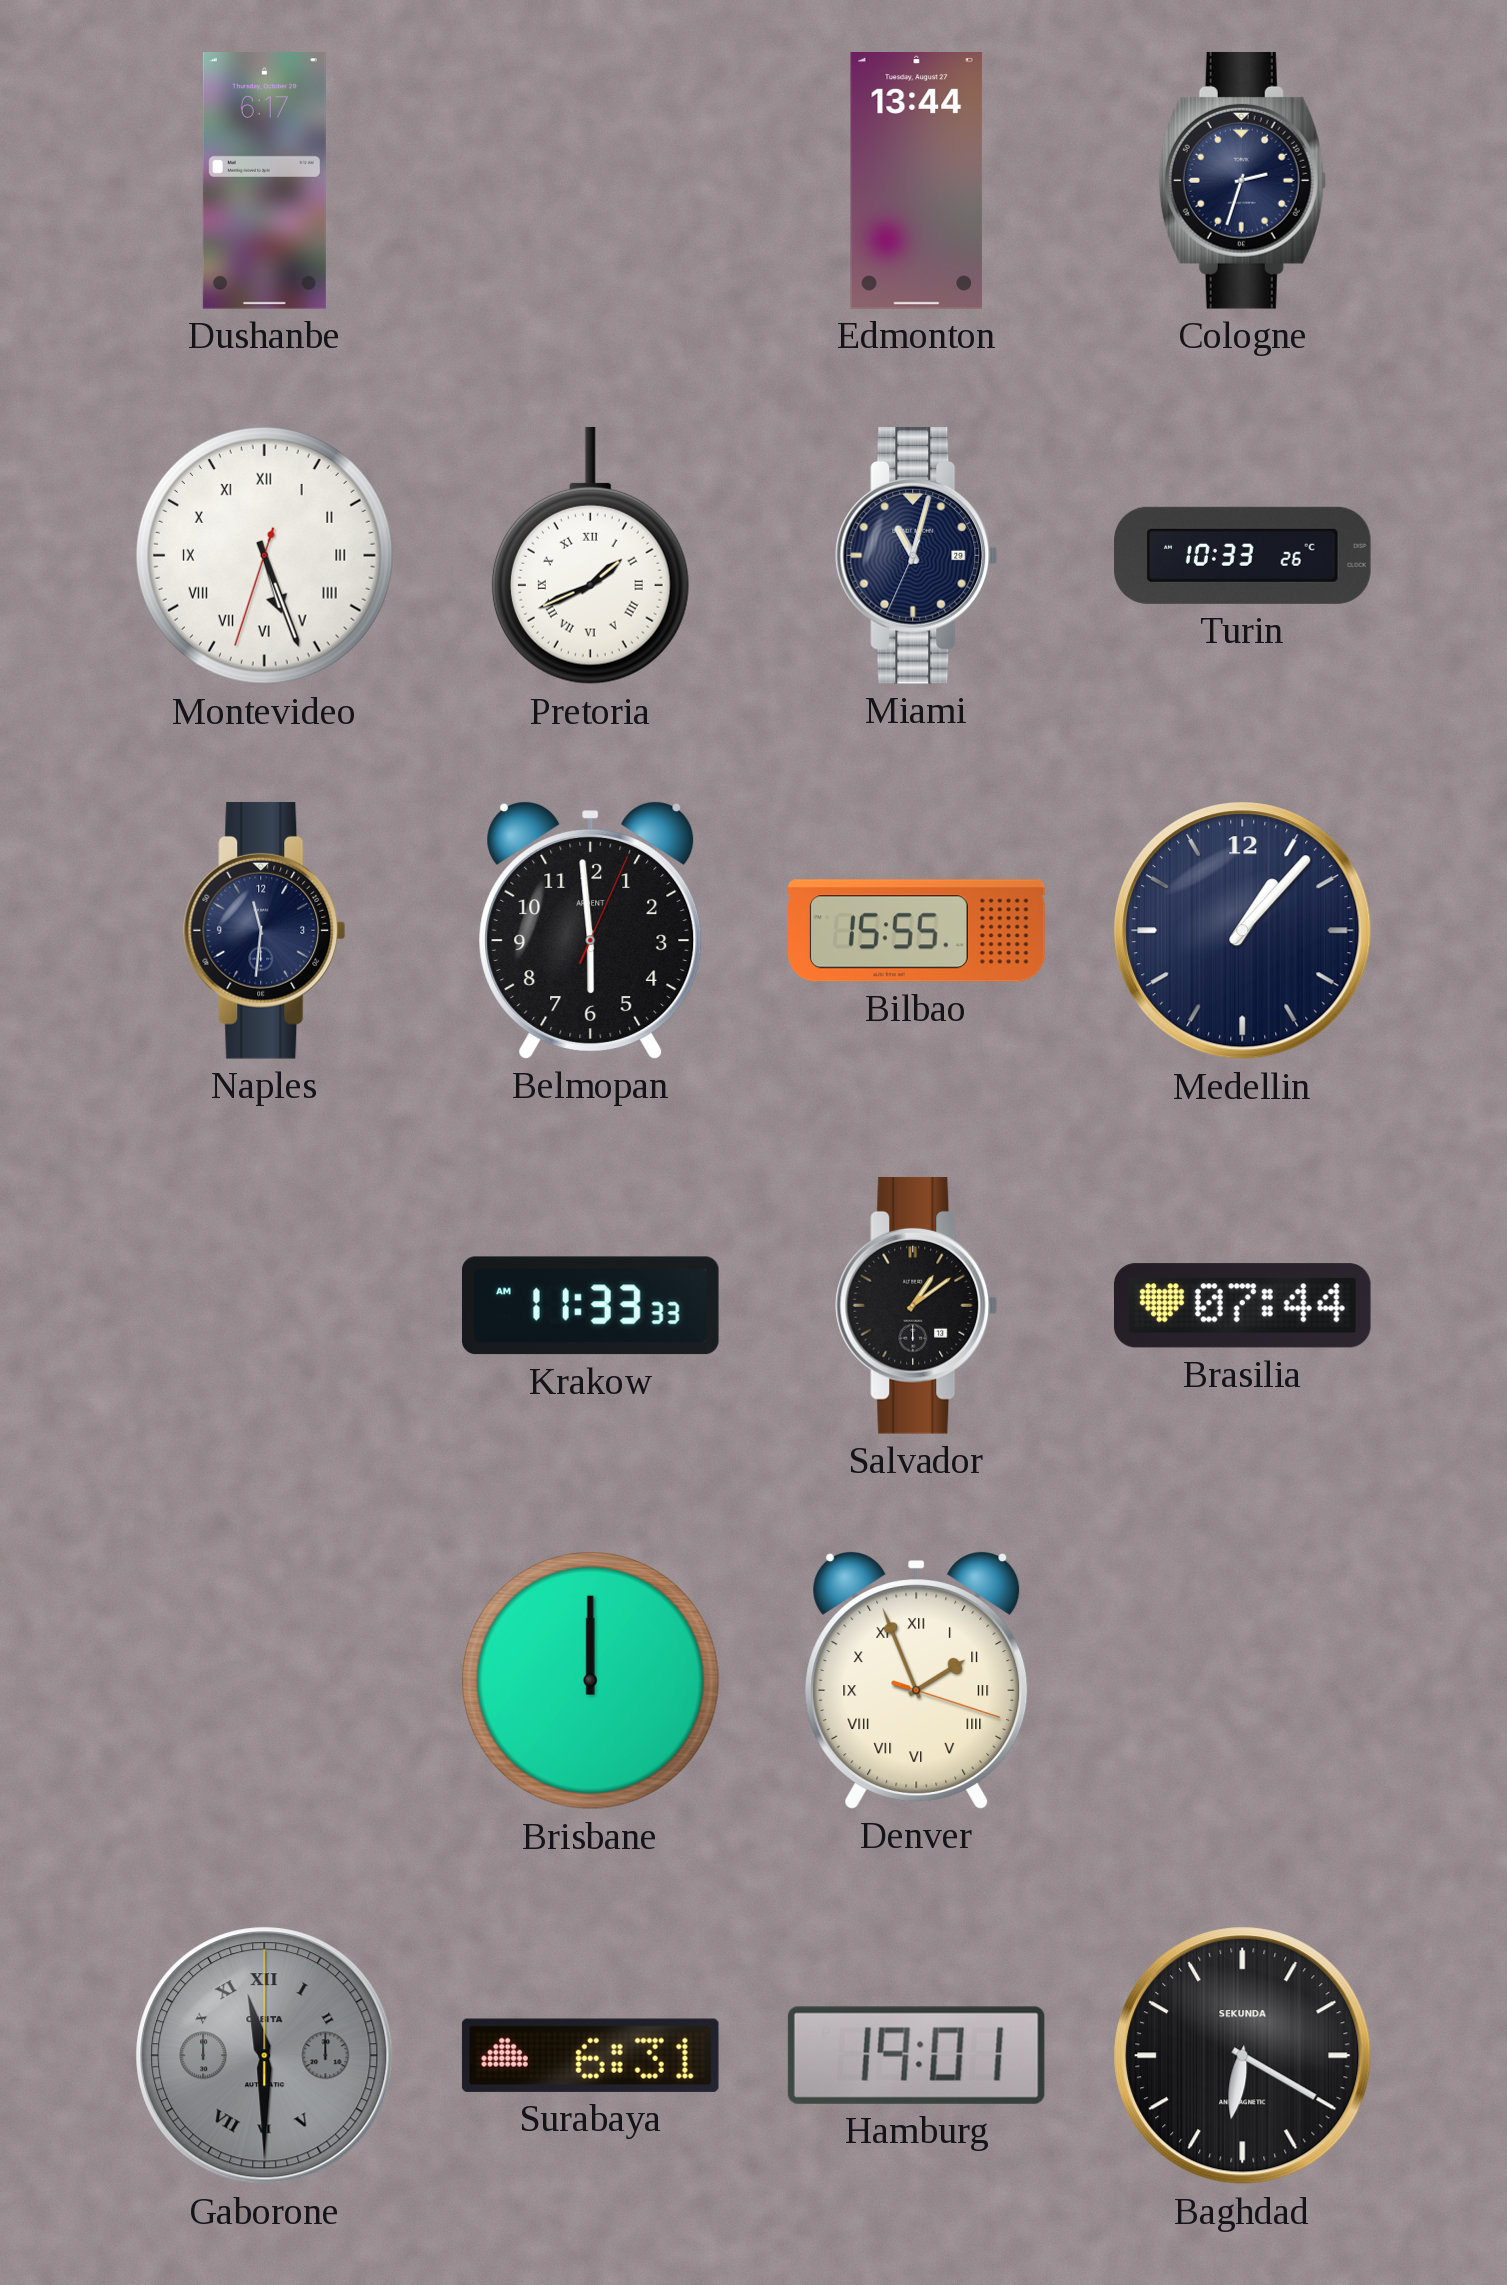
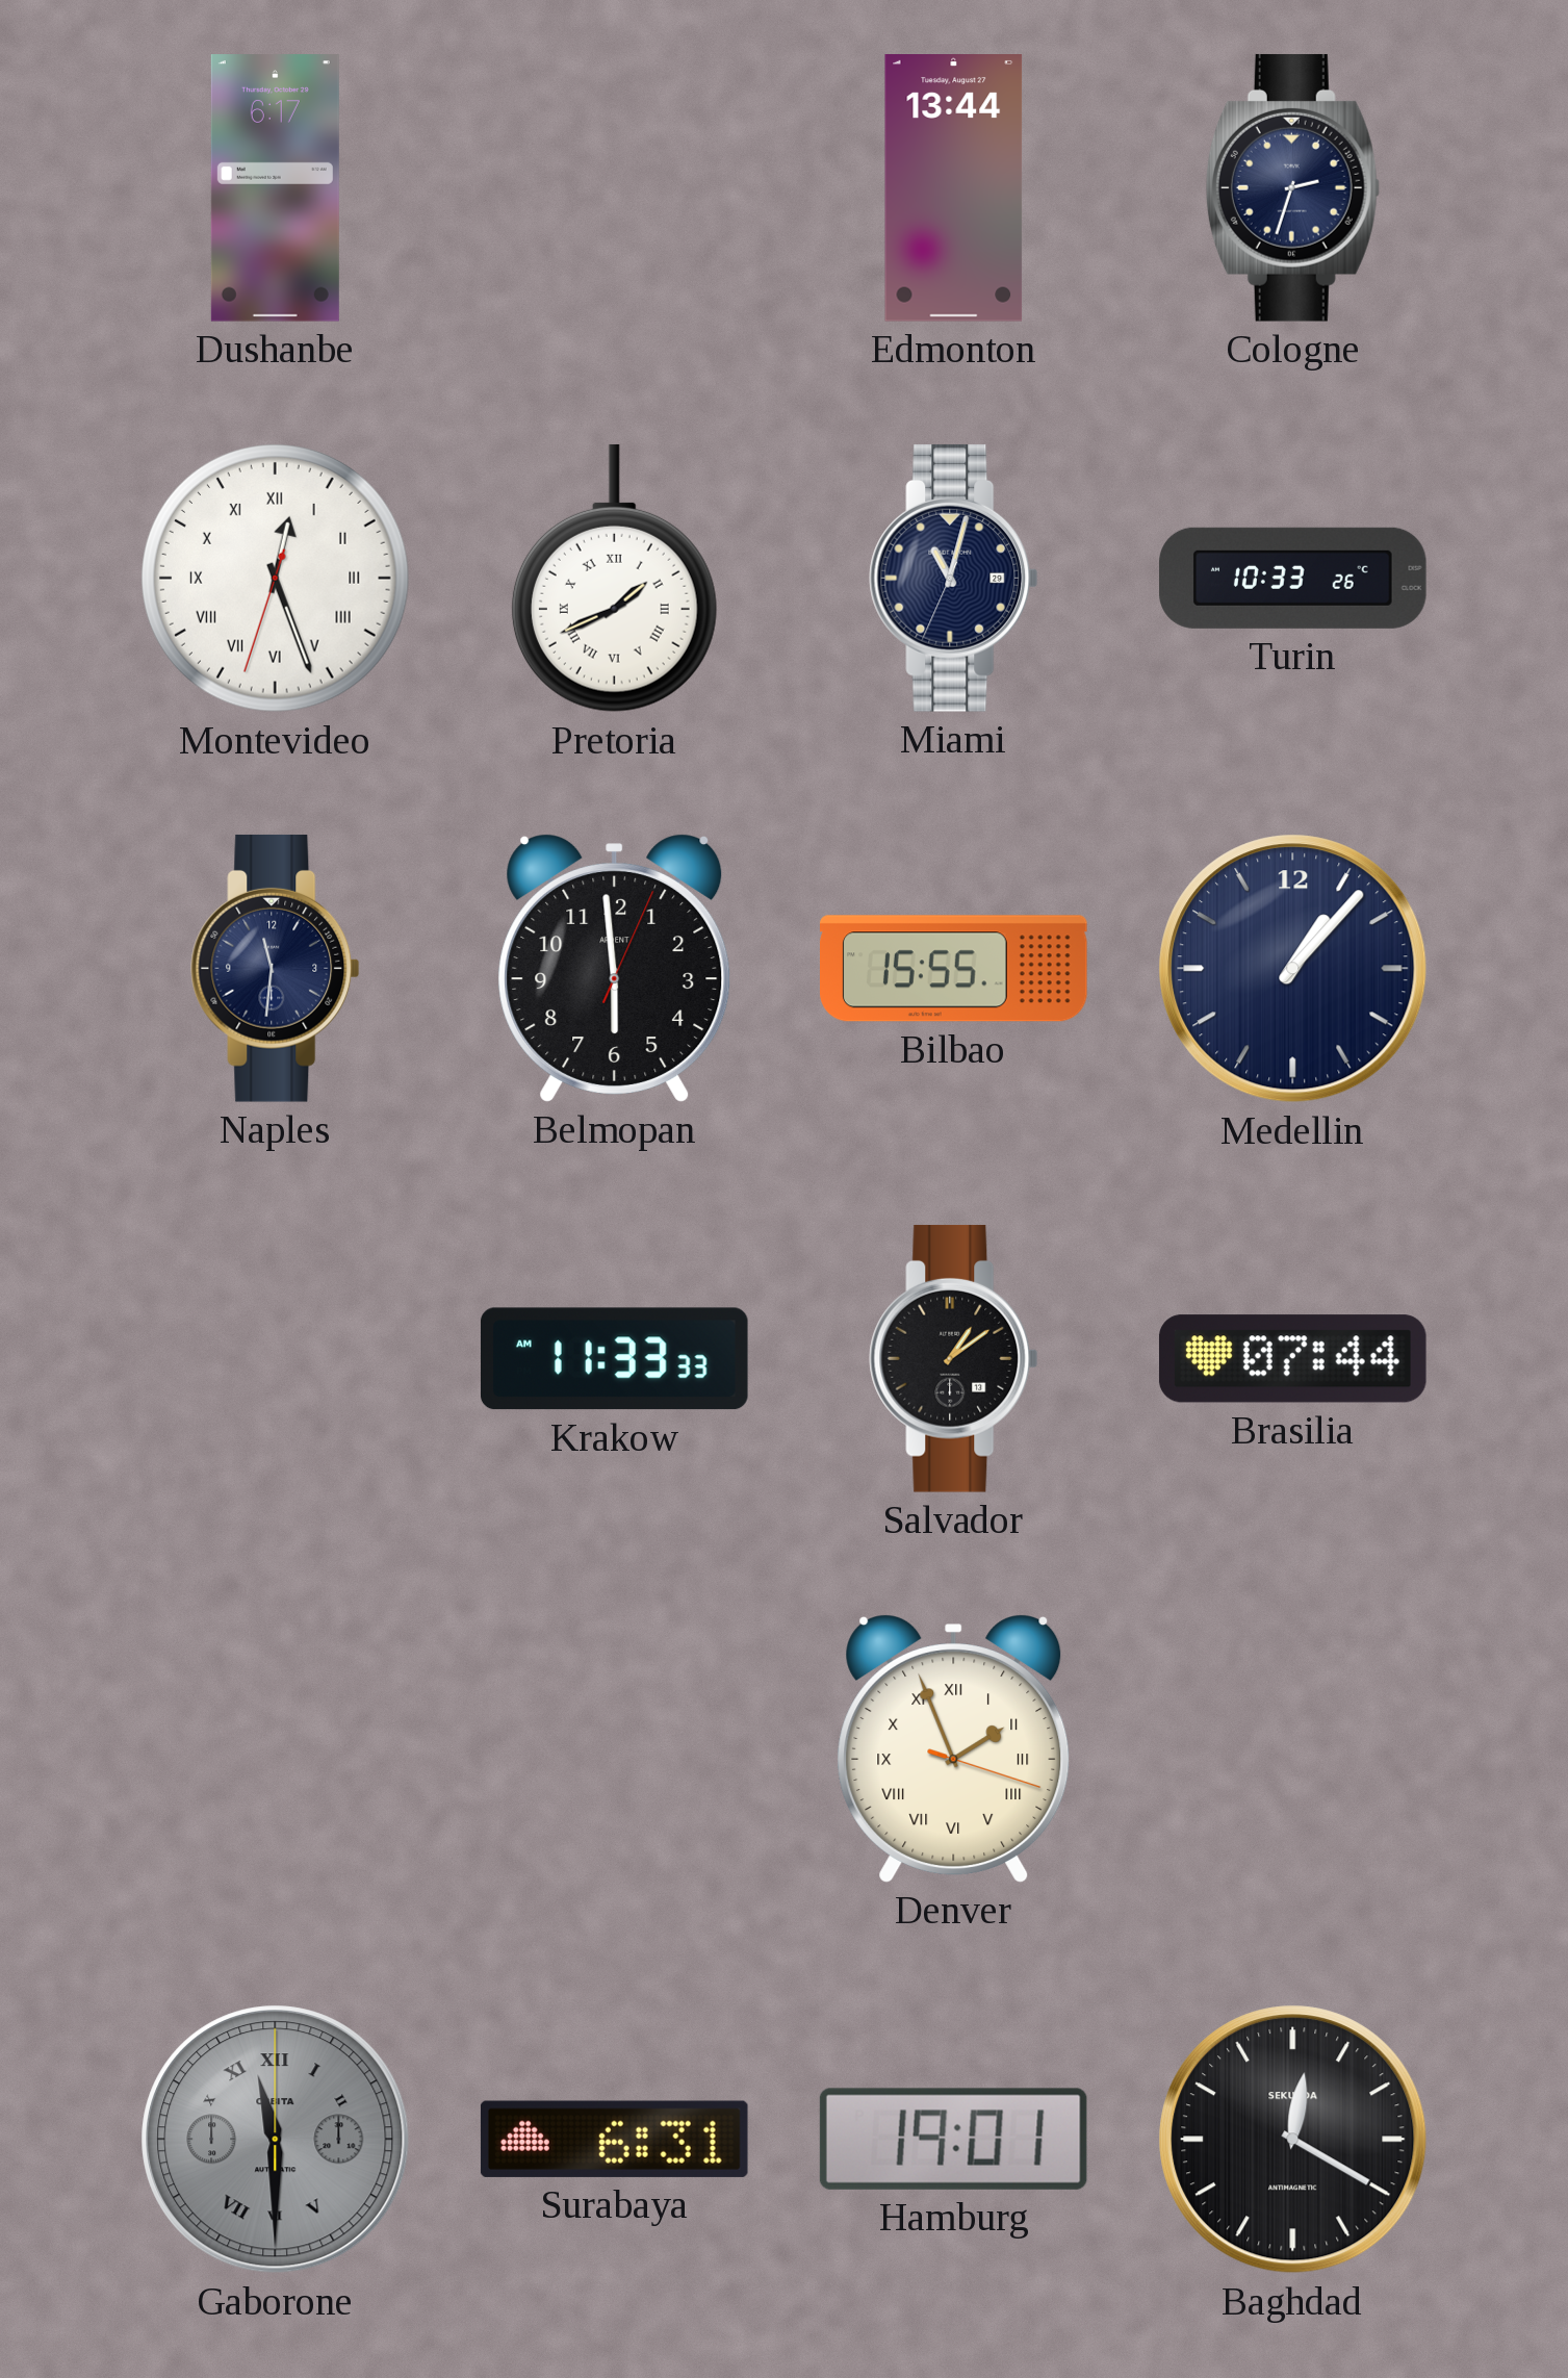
Montevideo: 5:26 -> 12:26
Brisbane: 12:00 -> none
Baghdad: 6:20 -> 12:20
